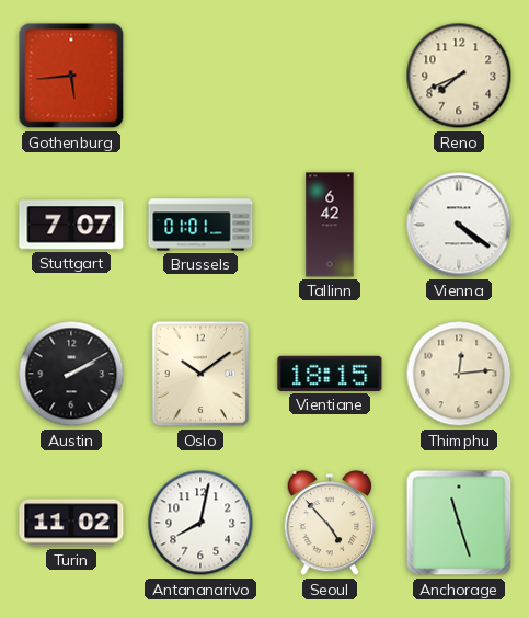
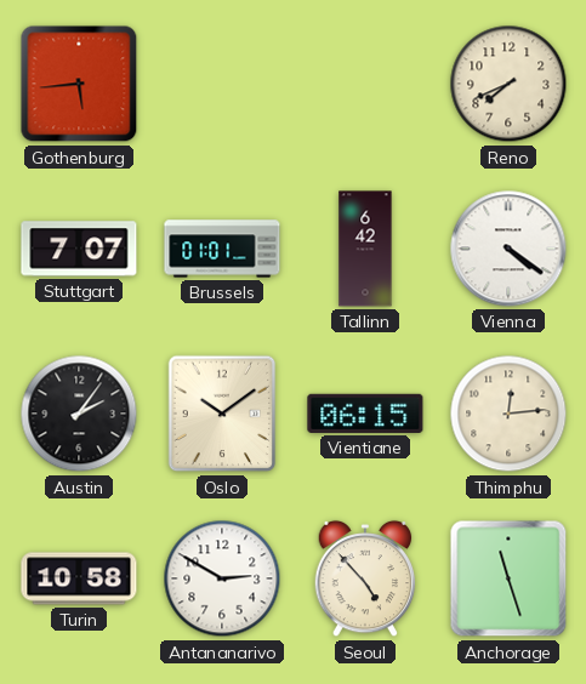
Austin: 2:10 -> 2:06
Vientiane: 18:15 -> 06:15
Turin: 11:02 -> 10:58
Antananarivo: 8:02 -> 2:50
